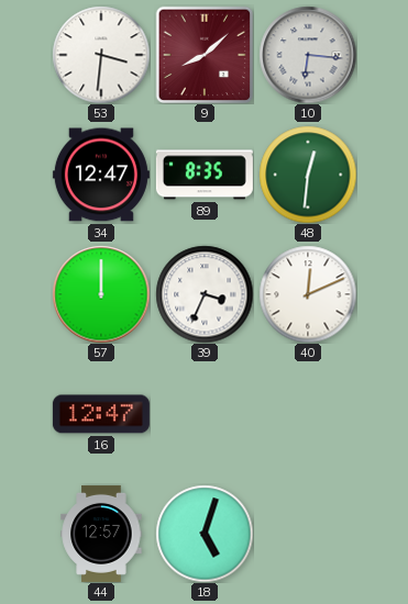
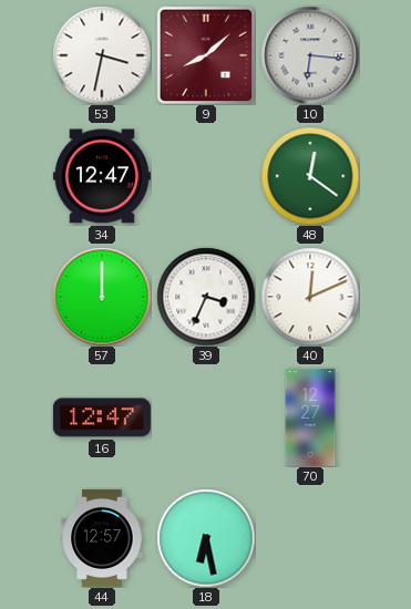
53: 3:31 -> 3:32
89: 8:35 -> none
48: 12:31 -> 12:21
70: none -> 12:27
18: 5:03 -> 6:28
